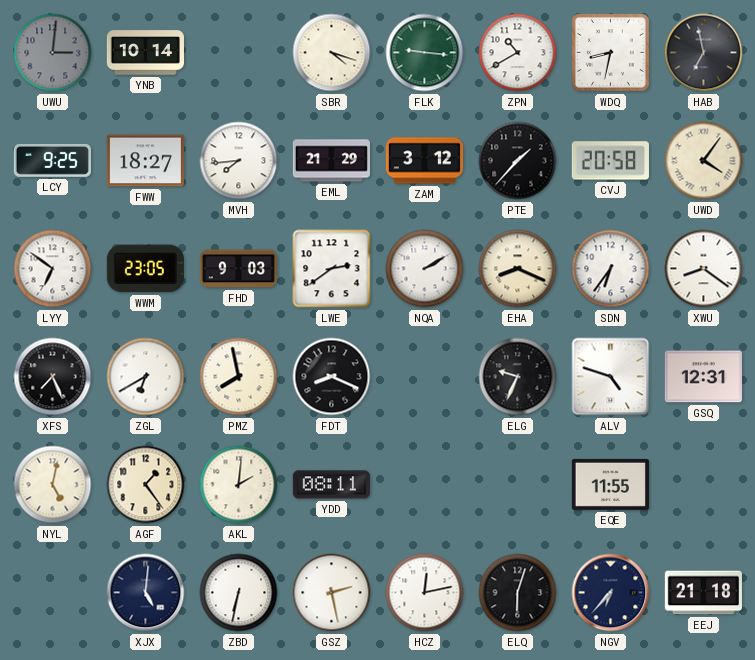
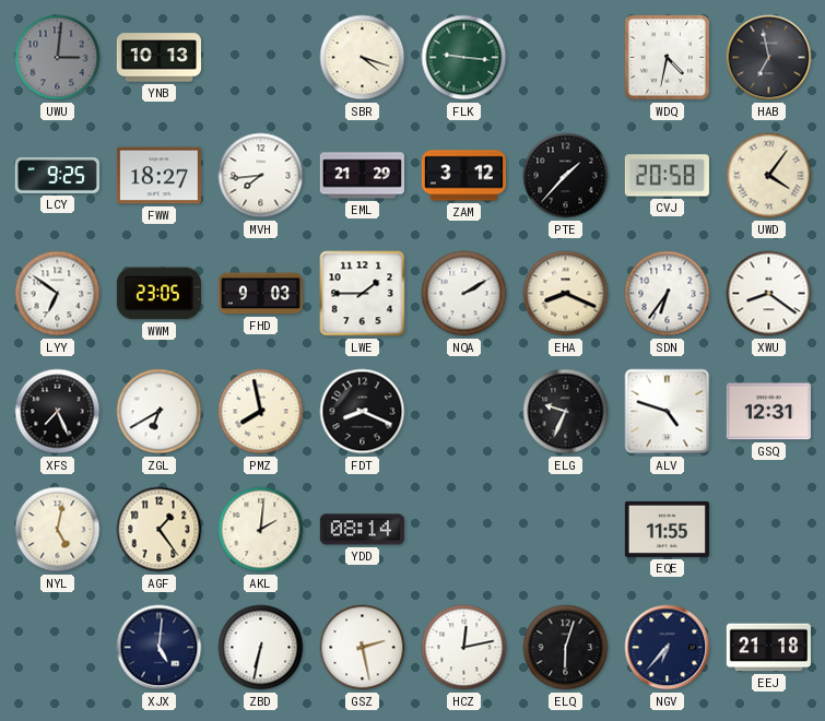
YNB: 10:14 -> 10:13
ZPN: 10:40 -> none
WDQ: 8:32 -> 4:32
LWE: 2:39 -> 1:45
YDD: 08:11 -> 08:14
